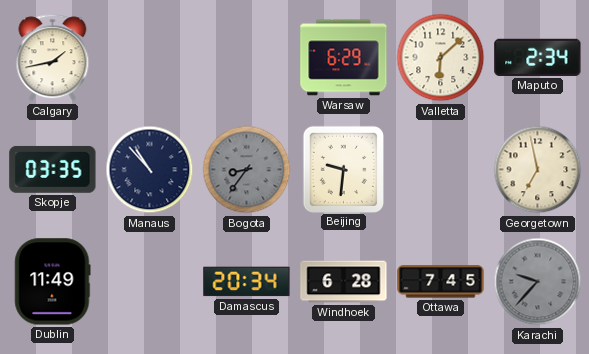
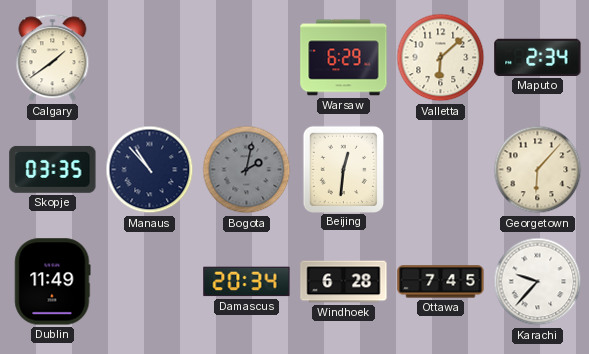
Calgary: 1:43 -> 1:39
Bogota: 8:36 -> 2:02
Beijing: 9:31 -> 12:31
Georgetown: 6:58 -> 6:07
Karachi dial: grey -> white
